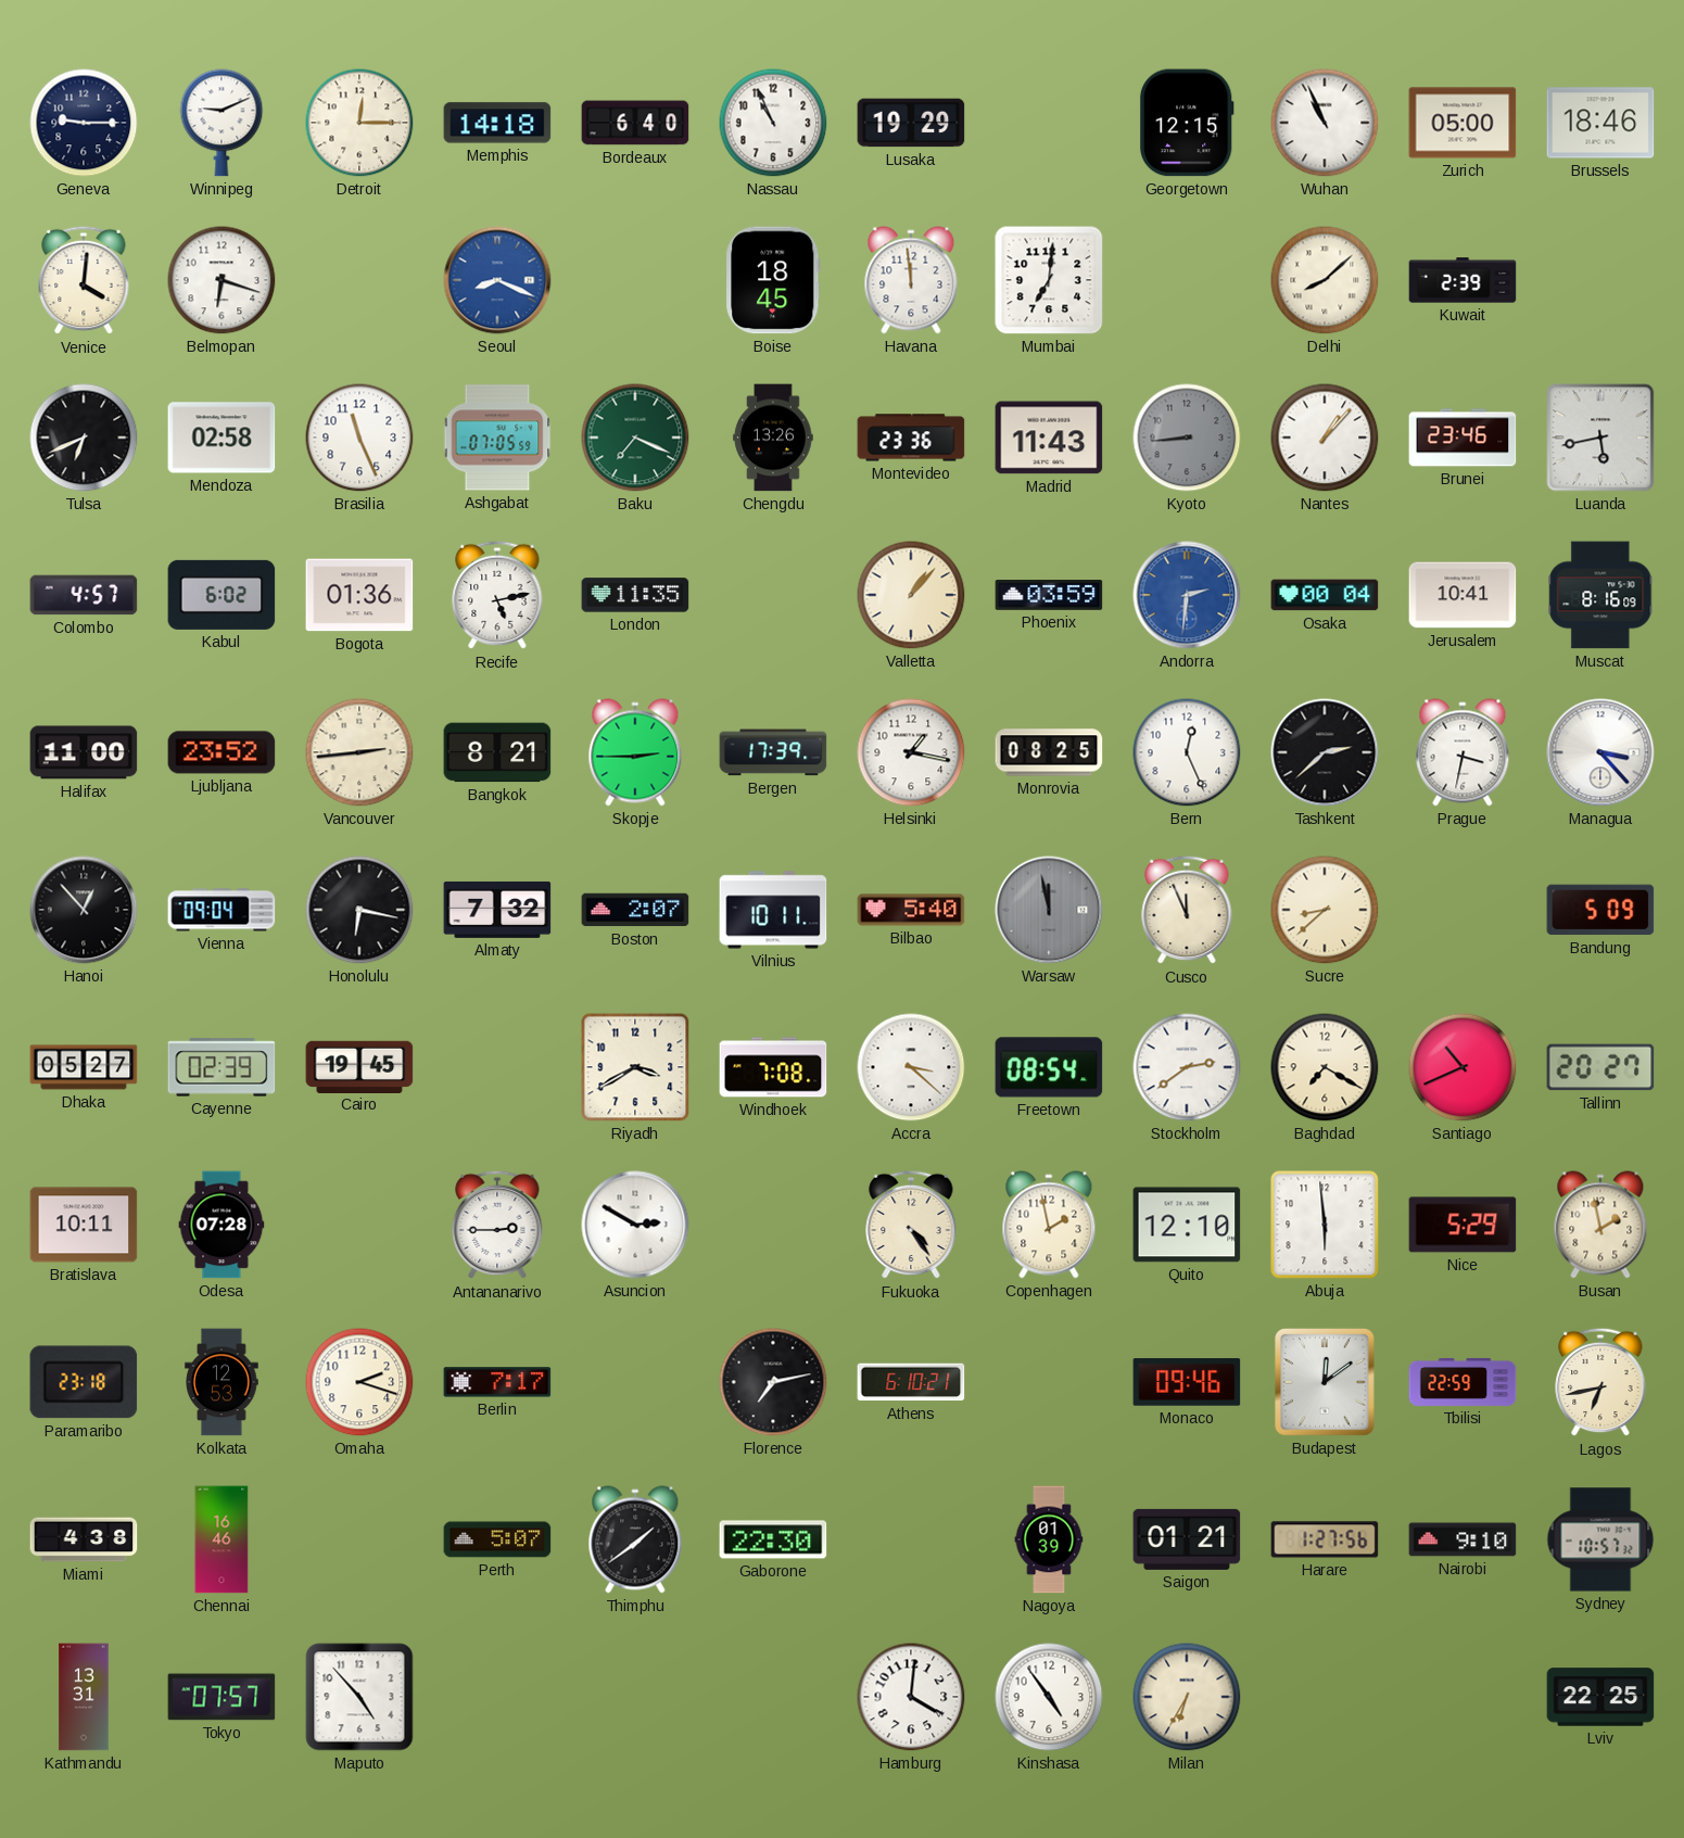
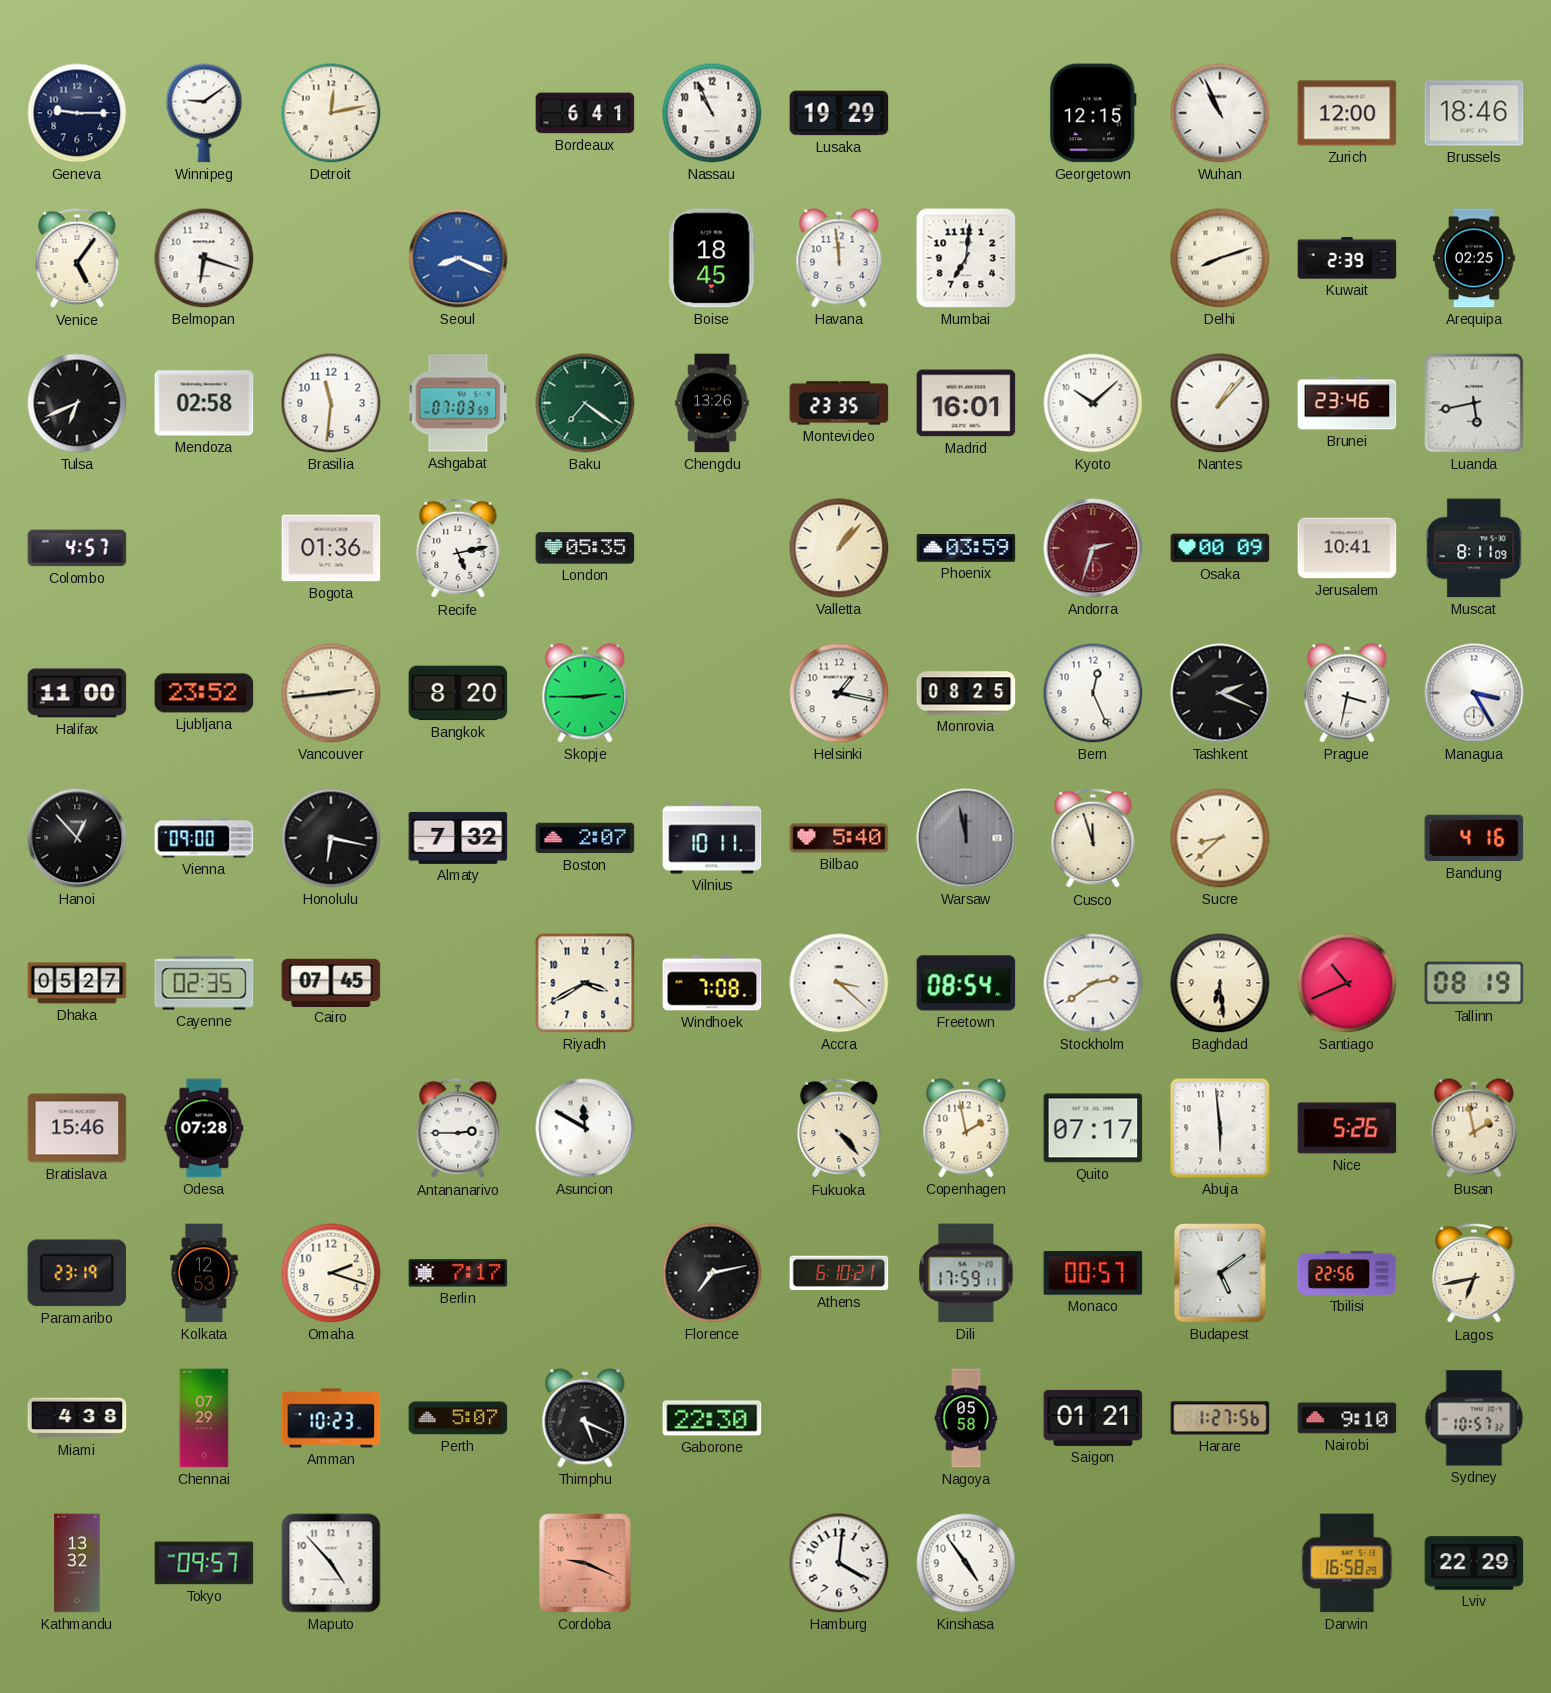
Winnipeg: 9:11 -> 9:09
Detroit: 12:15 -> 12:13
Memphis: 14:18 -> none
Bordeaux: 6:40 -> 6:41
Zurich: 05:00 -> 12:00
Venice: 4:01 -> 5:06
Delhi: 8:08 -> 8:12
Arequipa: none -> 02:25
Brasilia: 11:26 -> 11:31
Ashgabat: 07:05 -> 07:03
Baku: 7:19 -> 7:21
Montevideo: 23:36 -> 23:35
Madrid: 11:43 -> 16:01
Kyoto: 8:44 -> 10:08
Kyoto dial: grey -> white
Kabul: 6:02 -> none
London: 11:35 -> 05:35
Andorra: 2:31 -> 2:33
Andorra dial: blue -> burgundy
Osaka: 00:04 -> 00:09
Muscat: 8:16 -> 8:11
Bangkok: 8:21 -> 8:20
Bergen: 17:39 -> none
Tashkent: 2:38 -> 2:19
Managua: 3:23 -> 3:25
Vienna: 09:04 -> 09:00
Cusco: 11:56 -> 11:57
Bandung: 5:09 -> 4:16
Cayenne: 02:39 -> 02:35
Cairo: 19:45 -> 07:45
Baghdad: 7:20 -> 6:29
Tallinn: 20:27 -> 08:19
Bratislava: 10:11 -> 15:46
Asuncion: 2:50 -> 11:50
Fukuoka: 4:24 -> 4:23
Quito: 12:10 -> 07:17
Nice: 5:29 -> 5:26
Paramaribo: 23:18 -> 23:19
Dili: none -> 17:59
Monaco: 09:46 -> 00:57
Budapest: 12:09 -> 5:09
Tbilisi: 22:59 -> 22:56
Chennai: 16:46 -> 07:29
Amman: none -> 10:23
Thimphu: 1:39 -> 5:19
Nagoya: 01:39 -> 05:58
Kathmandu: 13:31 -> 13:32
Tokyo: 07:57 -> 09:57
Cordoba: none -> 9:19
Milan: 6:35 -> none
Darwin: none -> 16:58
Lviv: 22:25 -> 22:29
